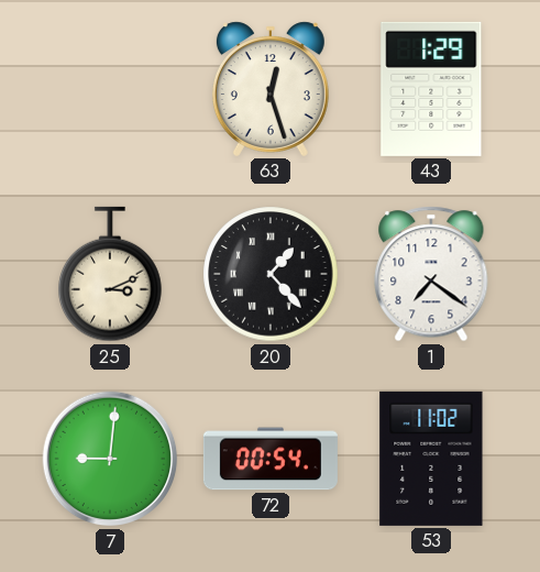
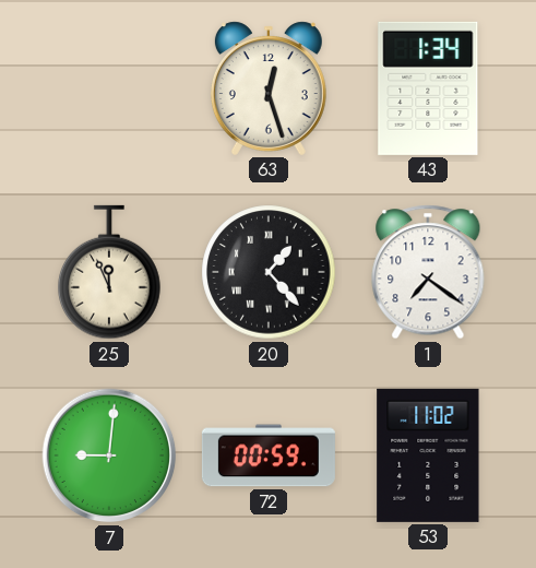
43: 1:29 -> 1:34
25: 3:11 -> 11:56
72: 00:54 -> 00:59
